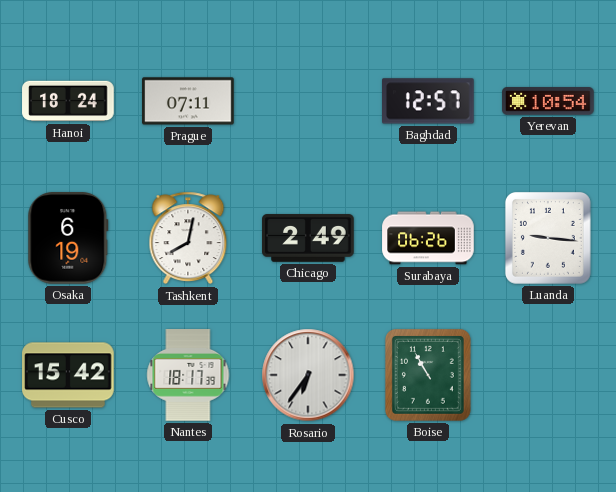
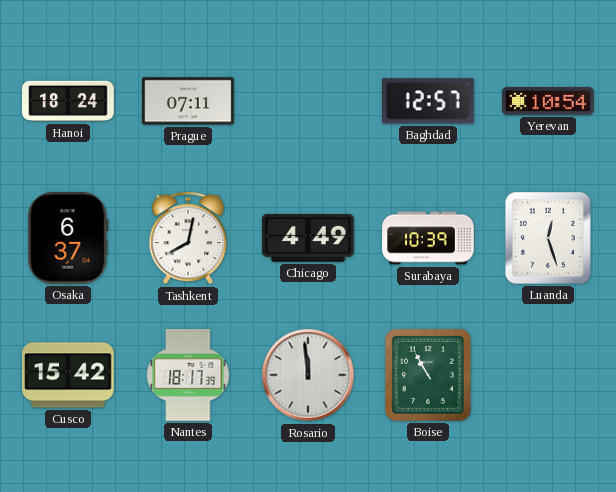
Osaka: 6:19 -> 6:37
Chicago: 2:49 -> 4:49
Surabaya: 06:26 -> 10:39
Luanda: 9:16 -> 12:27
Rosario: 6:36 -> 11:59
